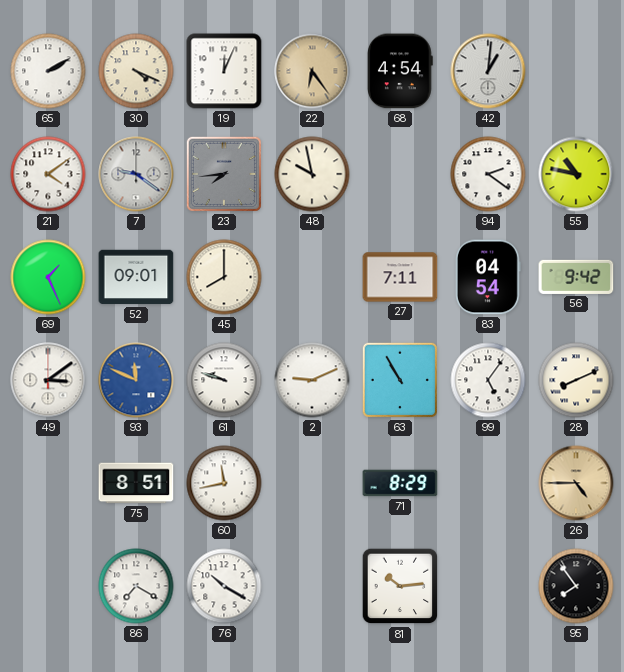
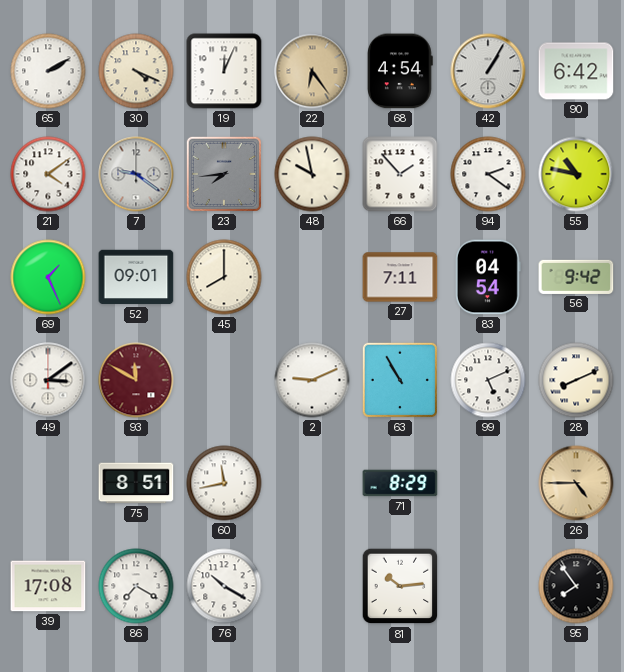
42: 1:01 -> 1:05
90: none -> 6:42
66: none -> 1:53
93: 11:49 -> 11:50
93 dial: blue -> burgundy
61: 9:48 -> none
99: 5:06 -> 5:11
39: none -> 17:08
